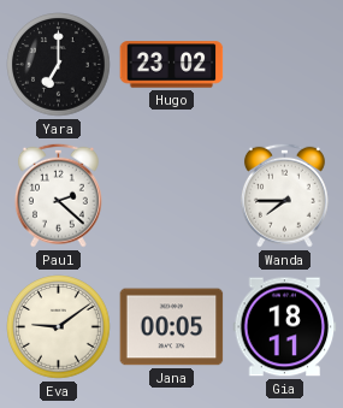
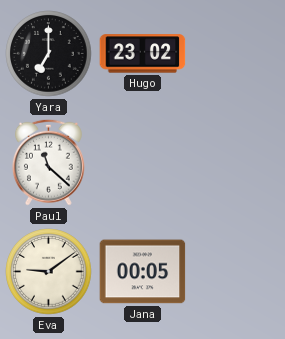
Paul: 2:22 -> 11:22
Wanda: 7:45 -> none
Gia: 18:11 -> none
